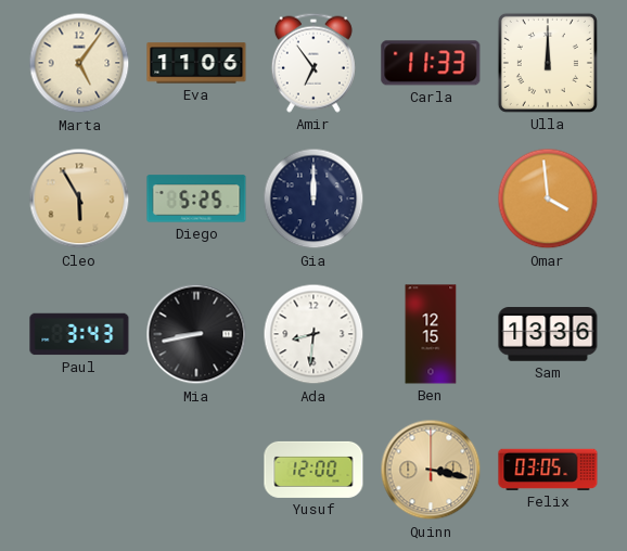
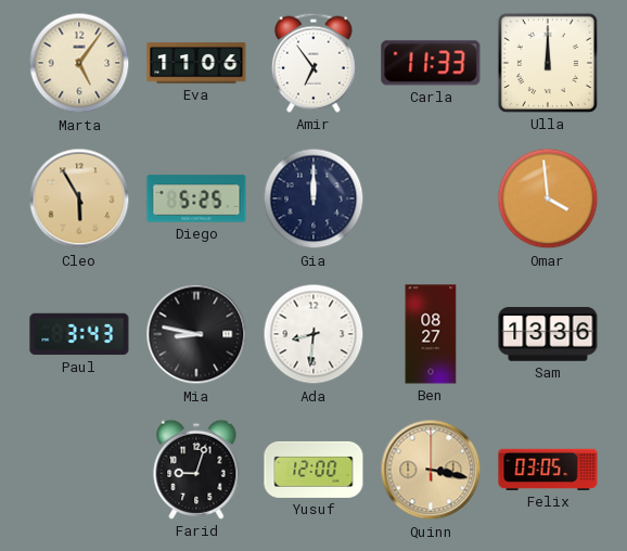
Mia: 8:43 -> 8:47
Ben: 12:15 -> 08:27
Farid: none -> 9:03
